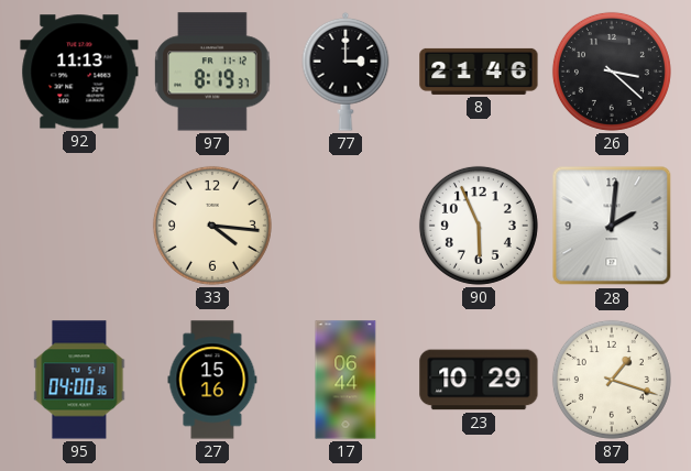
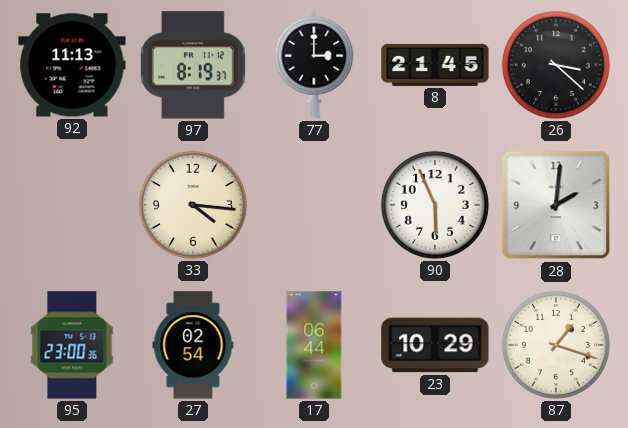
8: 21:46 -> 21:45
95: 04:00 -> 23:00
27: 15:16 -> 02:54
